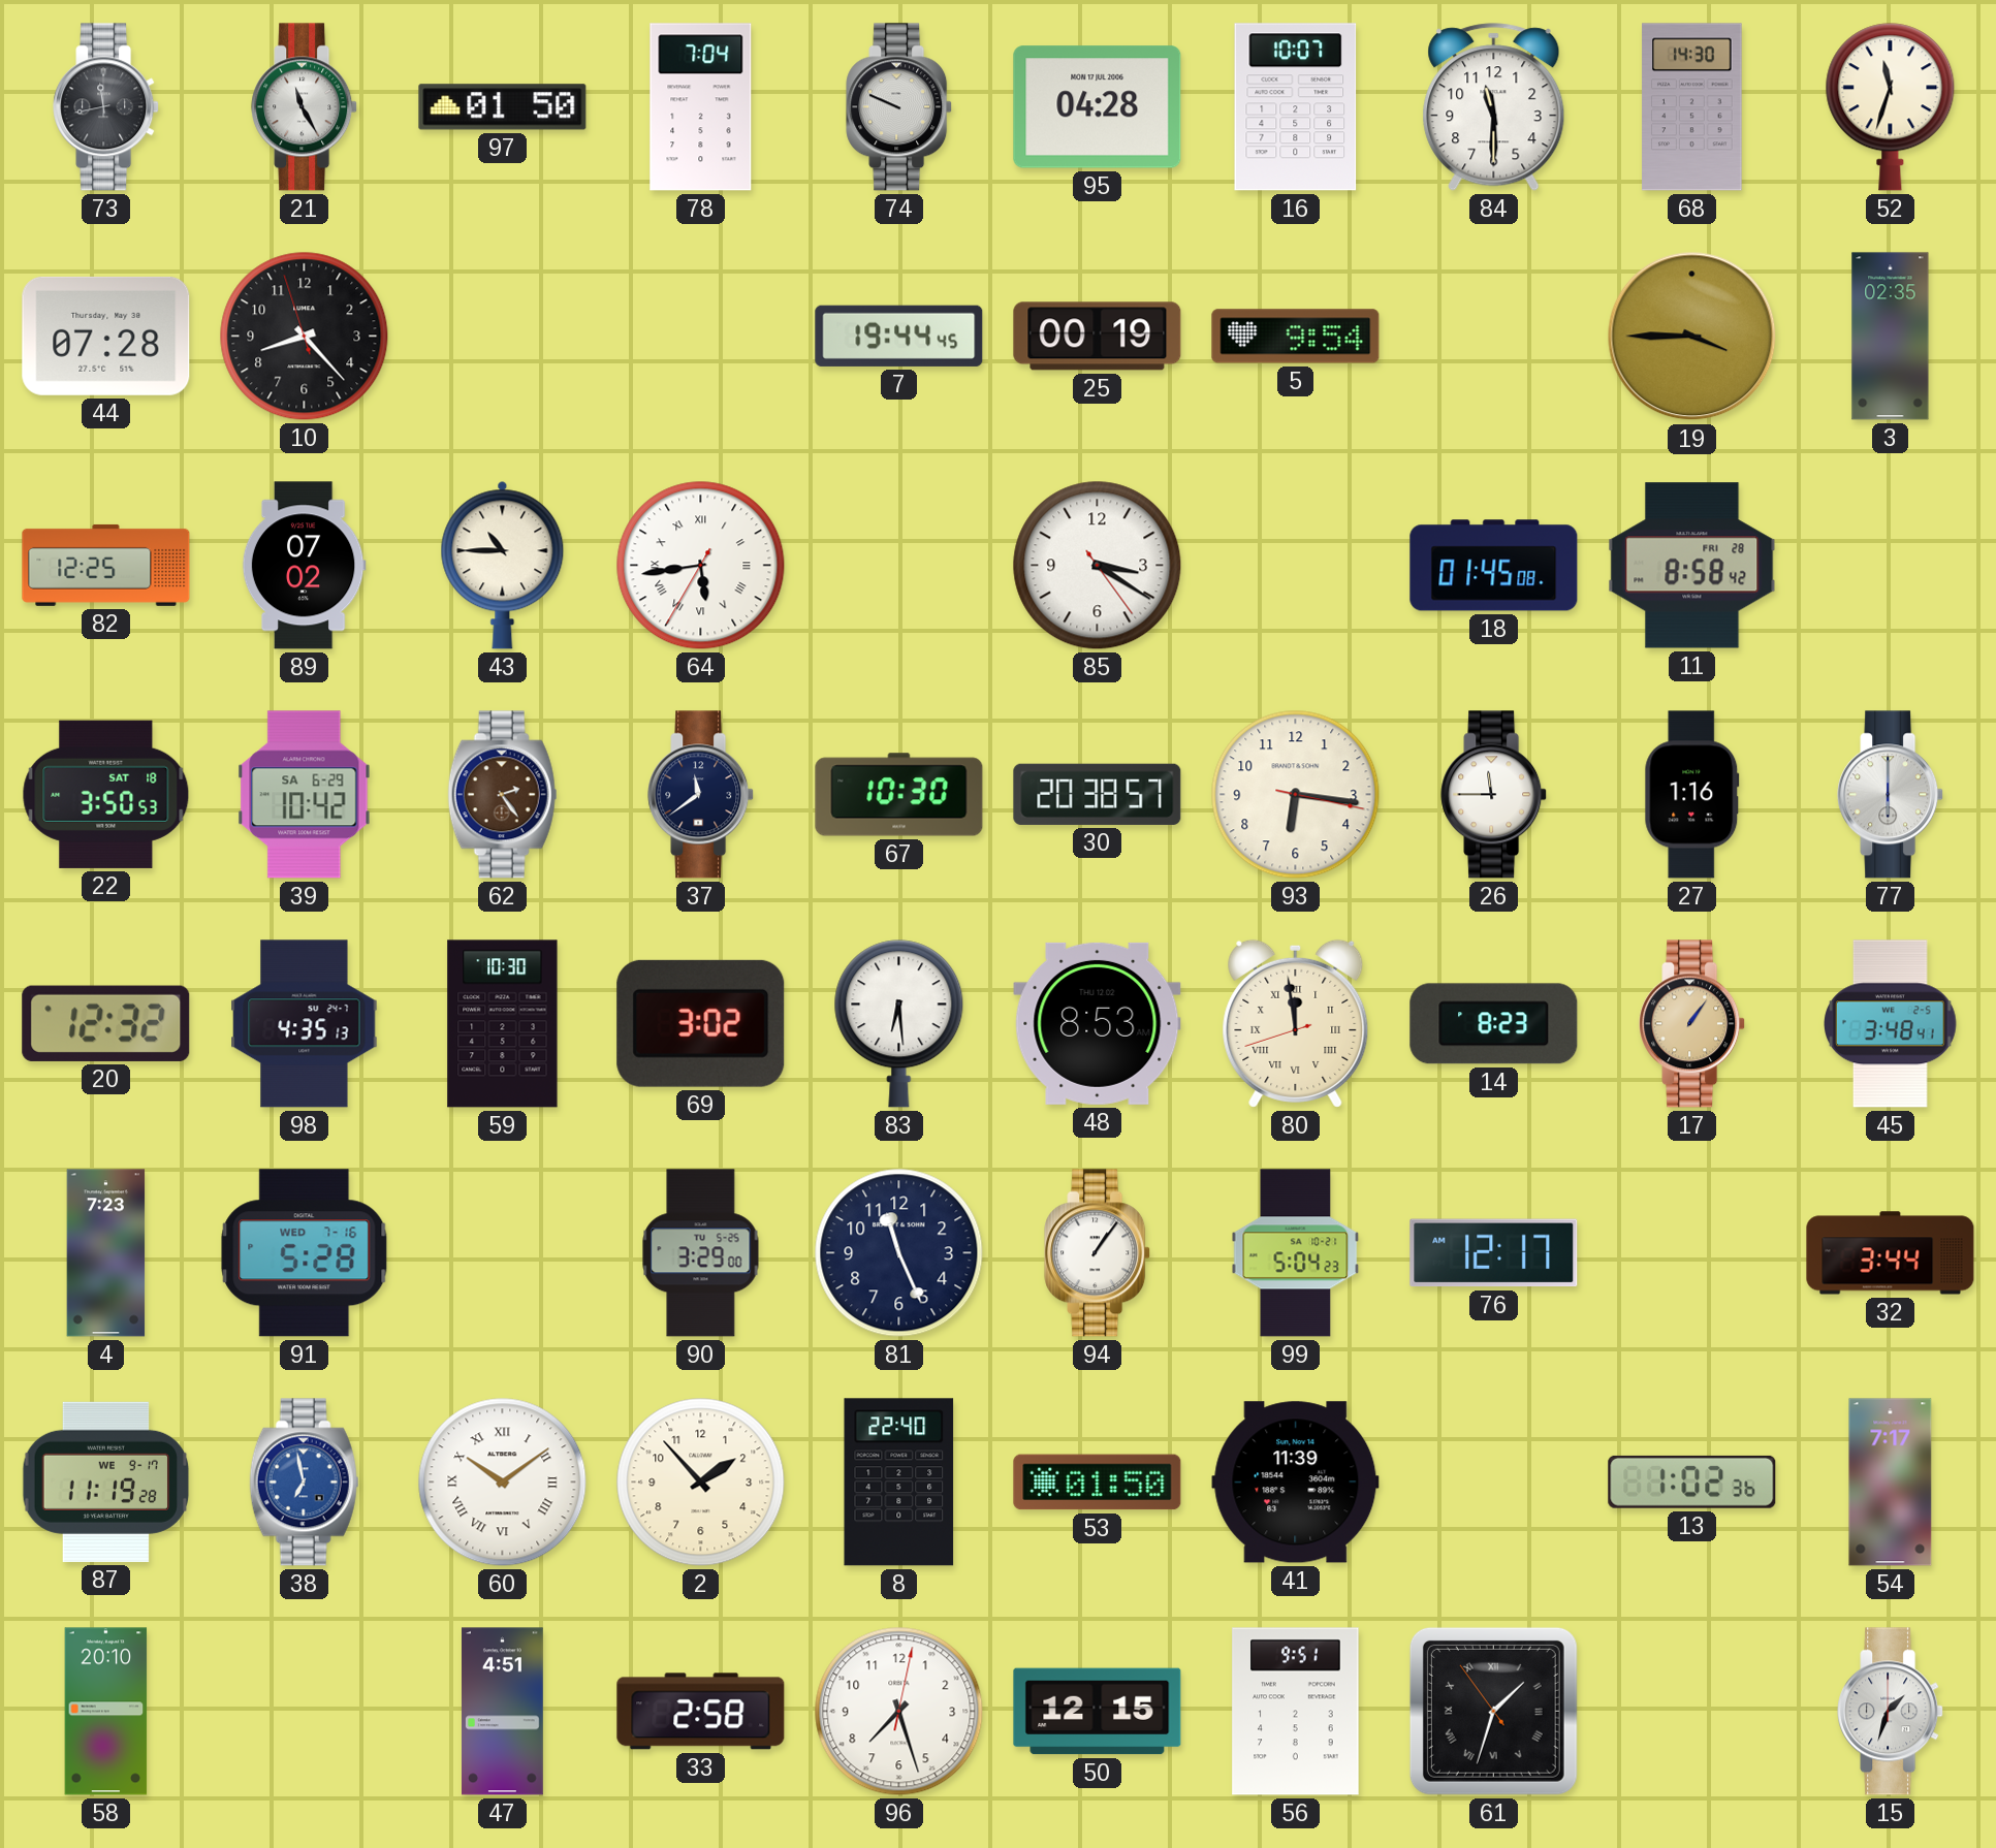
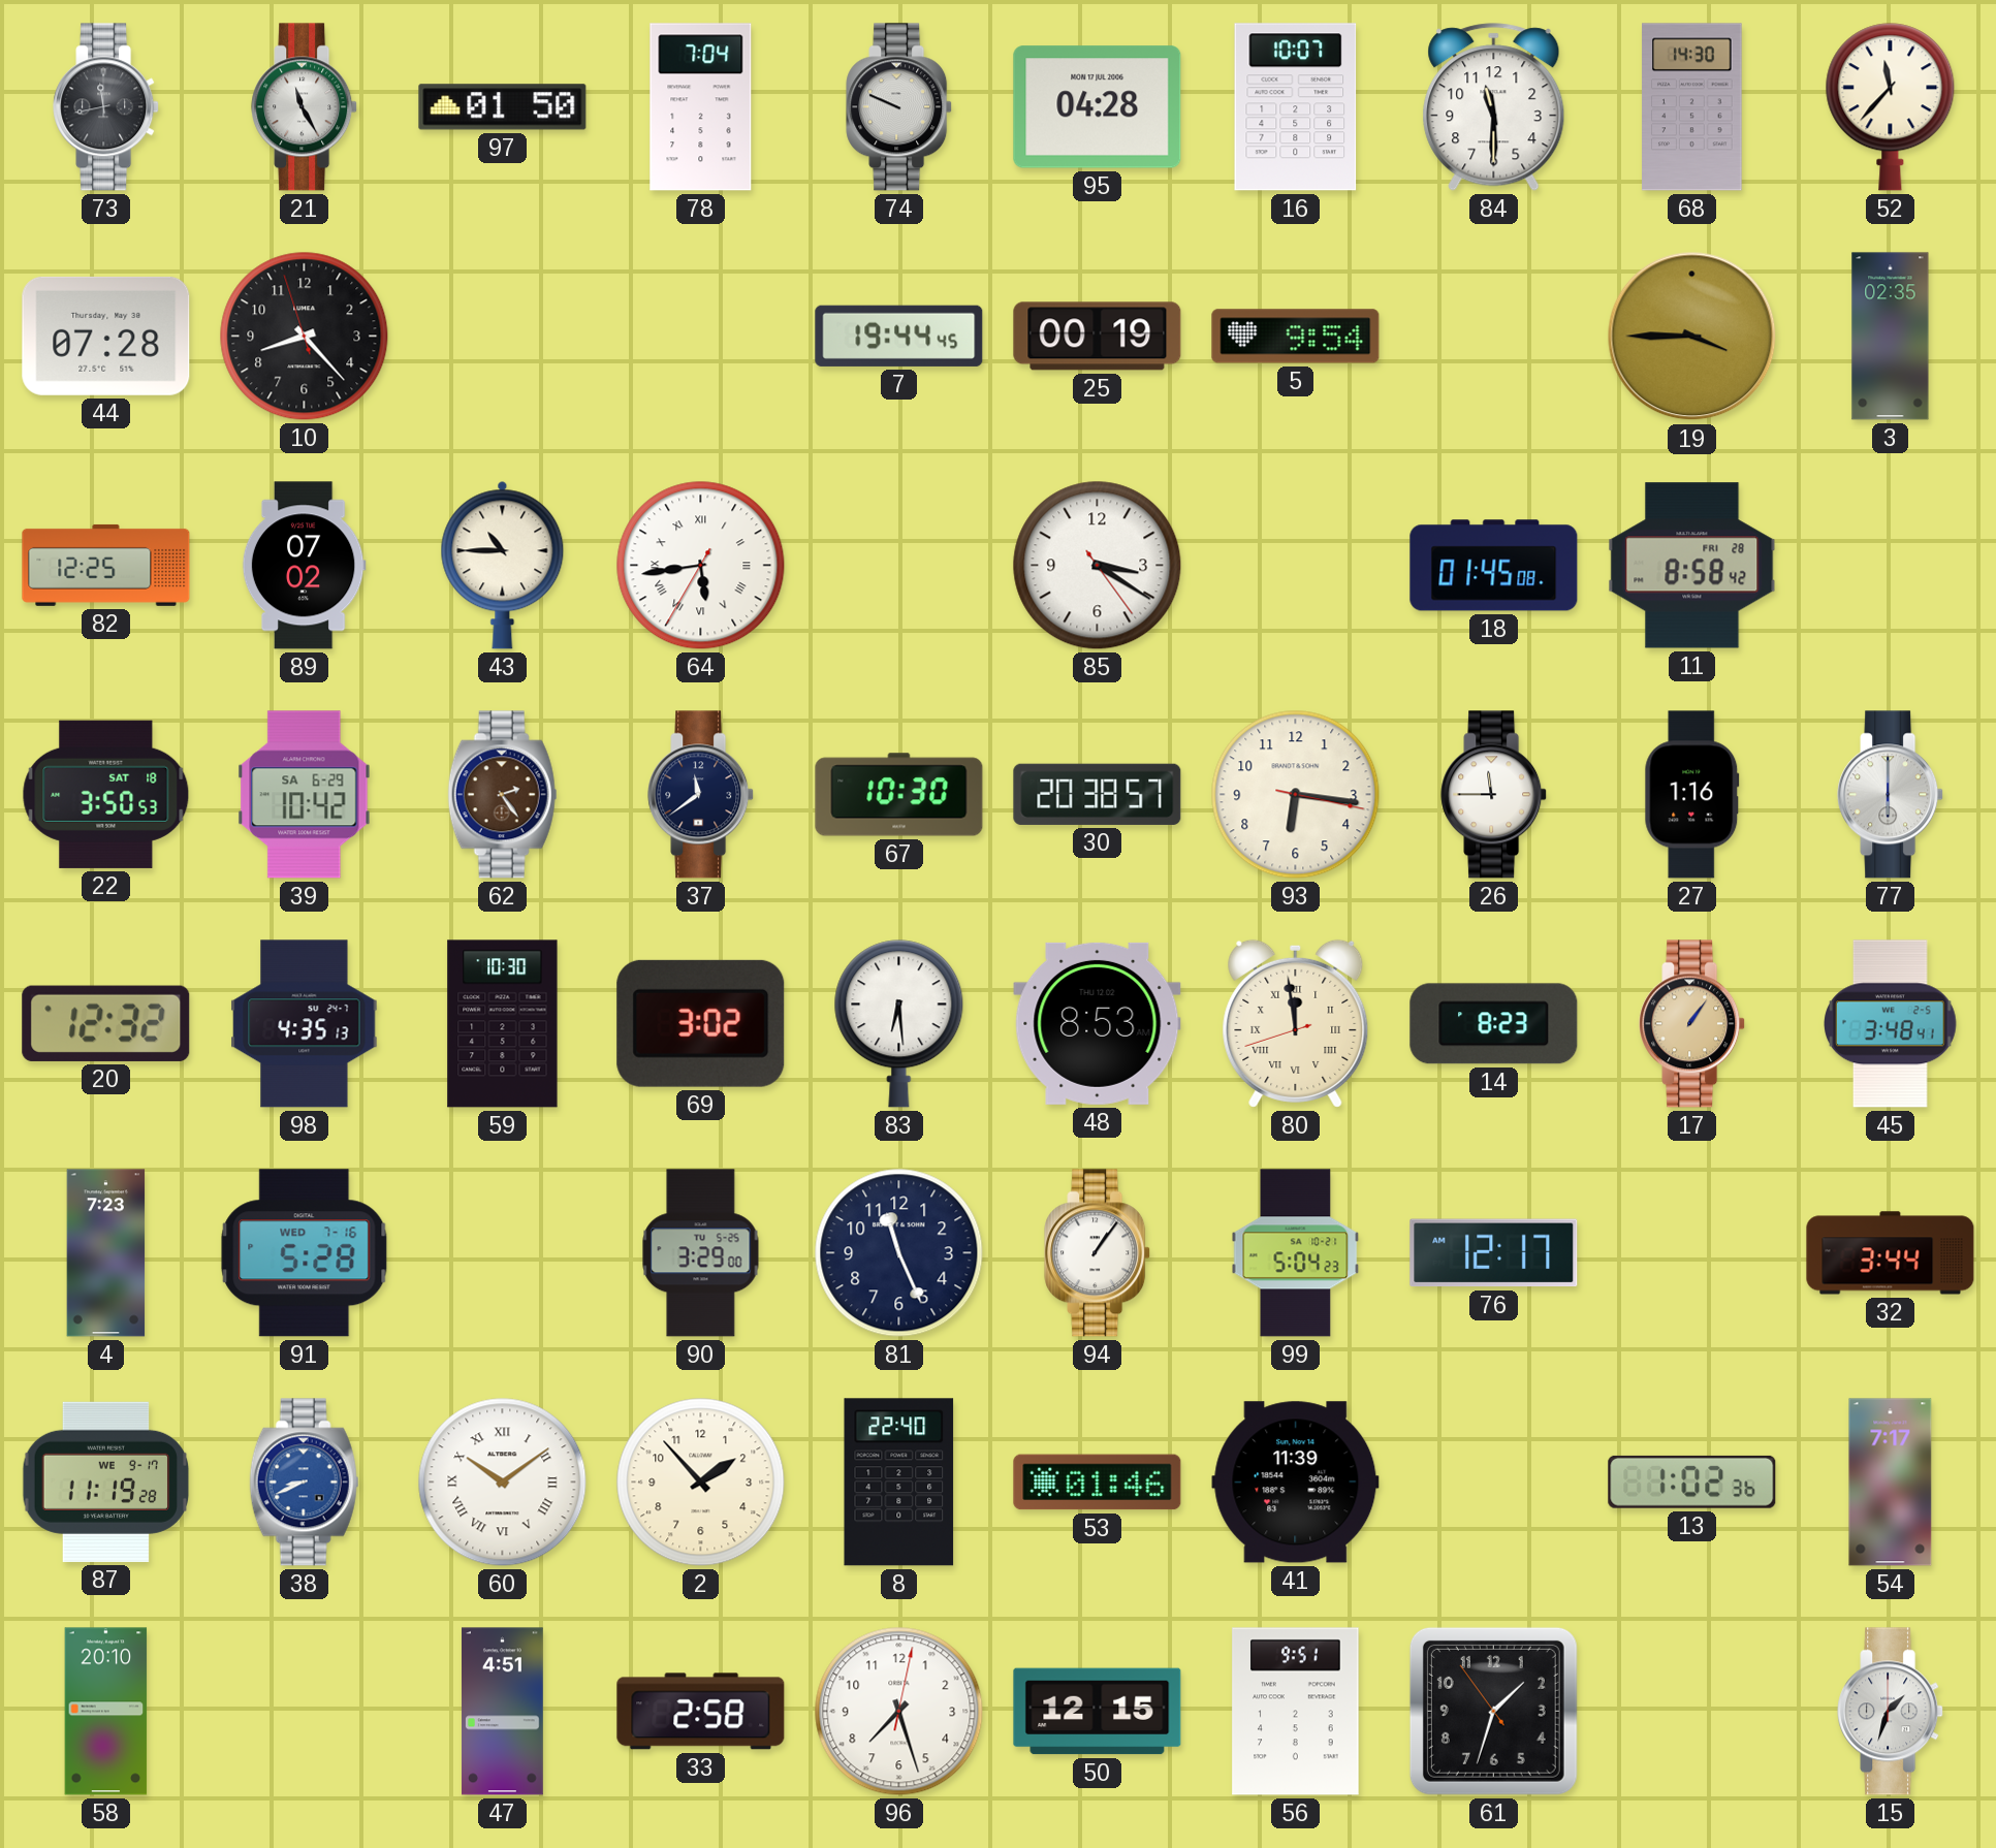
52: 11:33 -> 11:37
38: 6:58 -> 8:41
53: 01:50 -> 01:46
61 numerals: Roman -> Arabic
